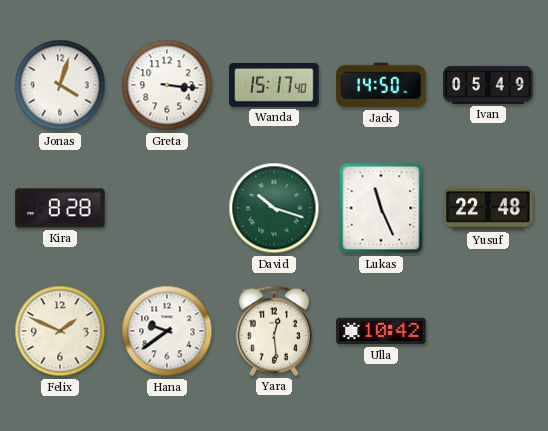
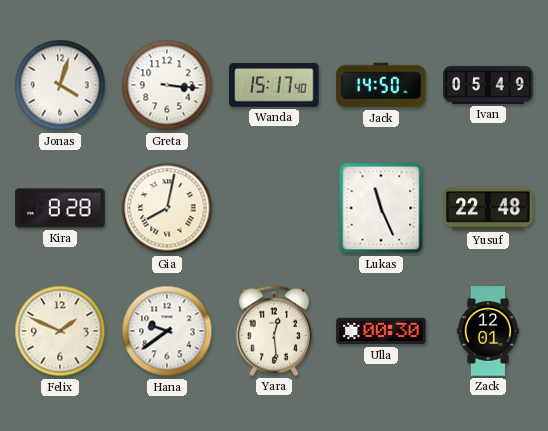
Gia: none -> 8:02
David: 10:18 -> none
Ulla: 10:42 -> 00:30
Zack: none -> 12:01
